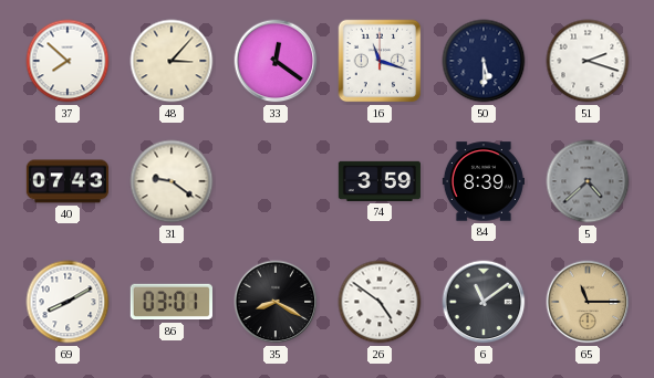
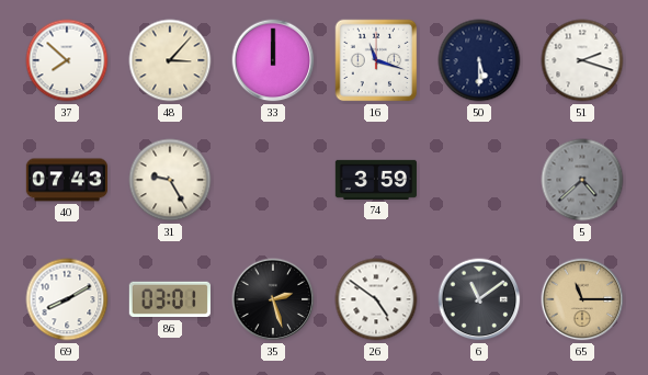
33: 12:21 -> 12:00
31: 9:21 -> 9:25
84: 8:39 -> none
35: 8:20 -> 2:27
